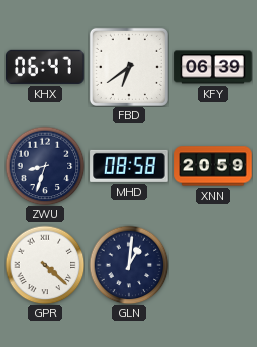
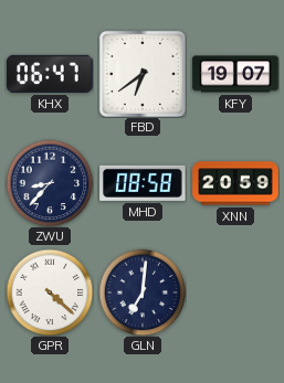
KFY: 06:39 -> 19:07
ZWU: 8:33 -> 8:37
GLN: 1:01 -> 7:01
